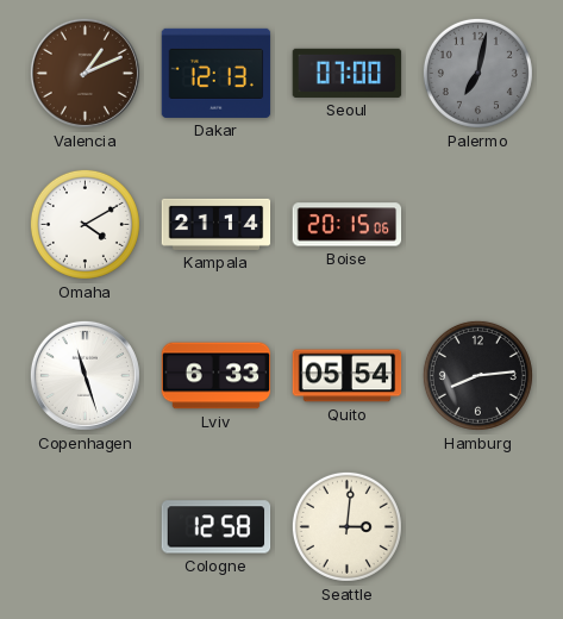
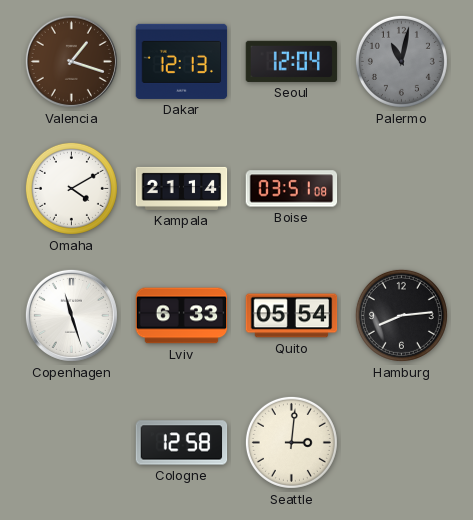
Valencia: 1:11 -> 1:18
Seoul: 07:00 -> 12:04
Palermo: 7:02 -> 11:02
Boise: 20:15 -> 03:51
